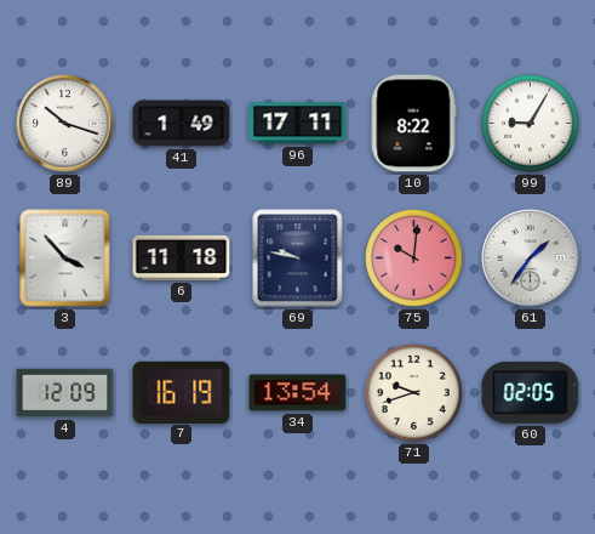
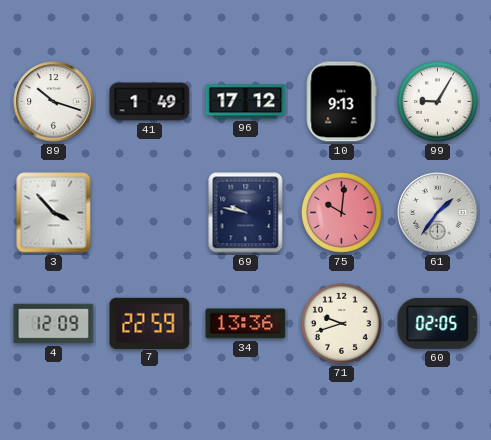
96: 17:11 -> 17:12
10: 8:22 -> 9:13
6: 11:18 -> none
7: 16:19 -> 22:59
34: 13:54 -> 13:36
